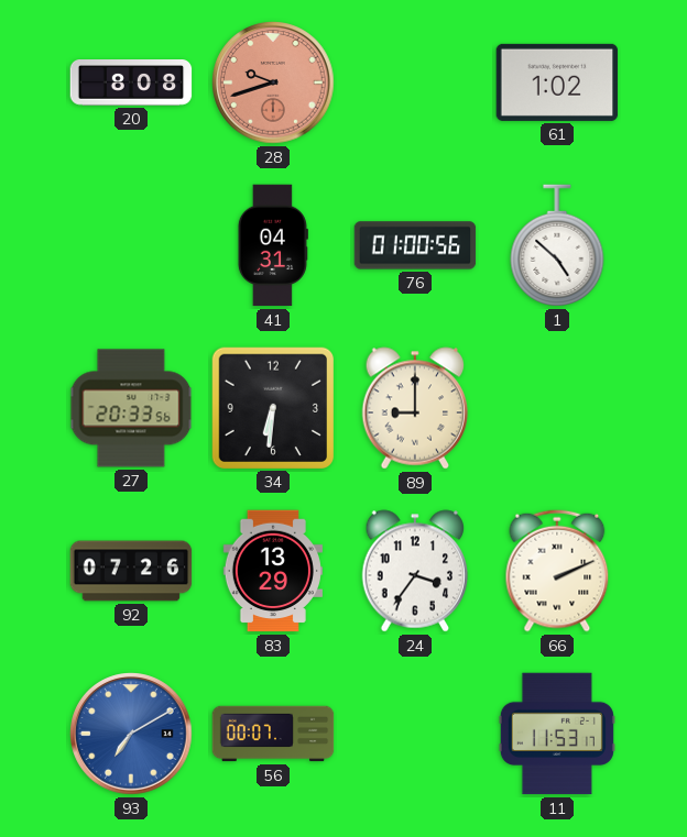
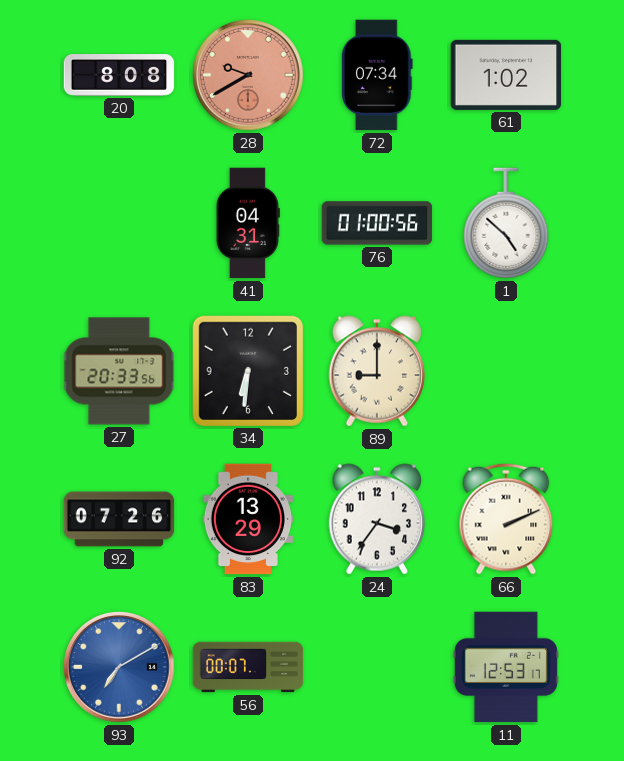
28: 9:42 -> 9:40
72: none -> 07:34
11: 11:53 -> 12:53
